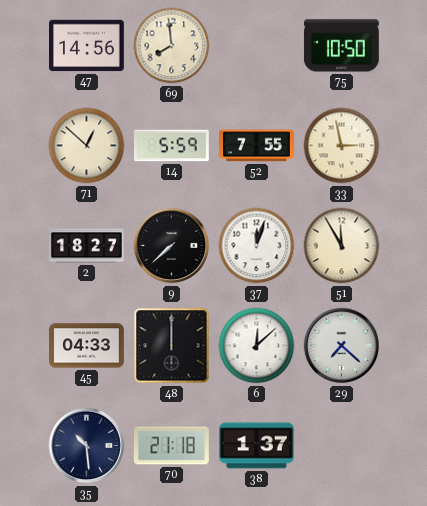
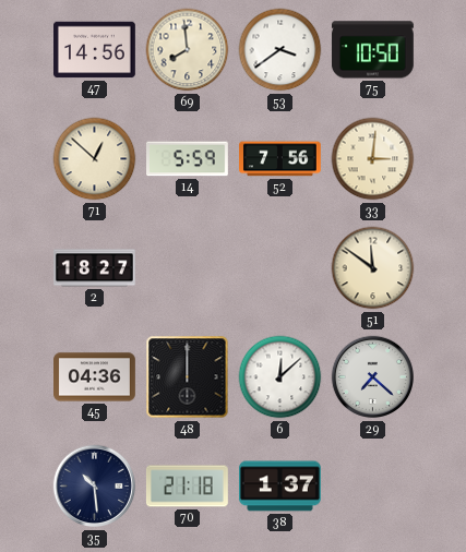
53: none -> 3:39
52: 7:55 -> 7:56
33: 2:58 -> 3:01
9: 7:38 -> none
37: 12:03 -> none
51: 11:55 -> 11:51
45: 04:33 -> 04:36
